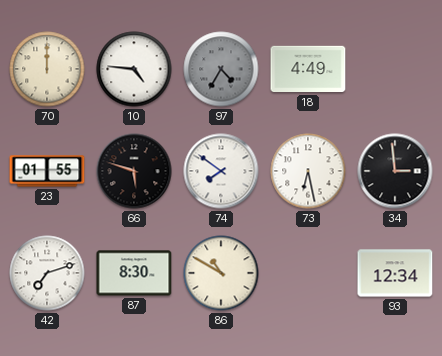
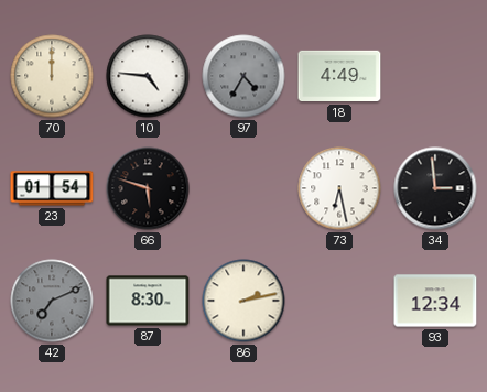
23: 01:55 -> 01:54
74: 7:51 -> none
42: 7:12 -> 7:11
42 dial: white -> grey
86: 10:50 -> 2:13
